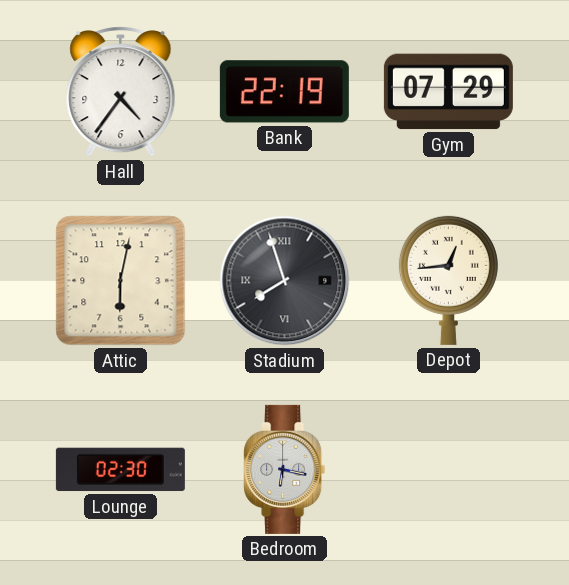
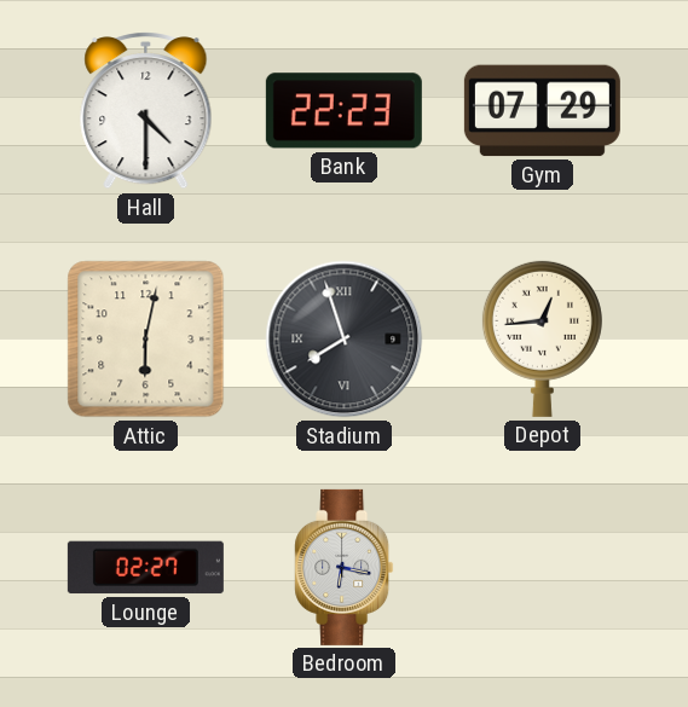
Hall: 4:36 -> 4:30
Bank: 22:19 -> 22:23
Lounge: 02:30 -> 02:27
